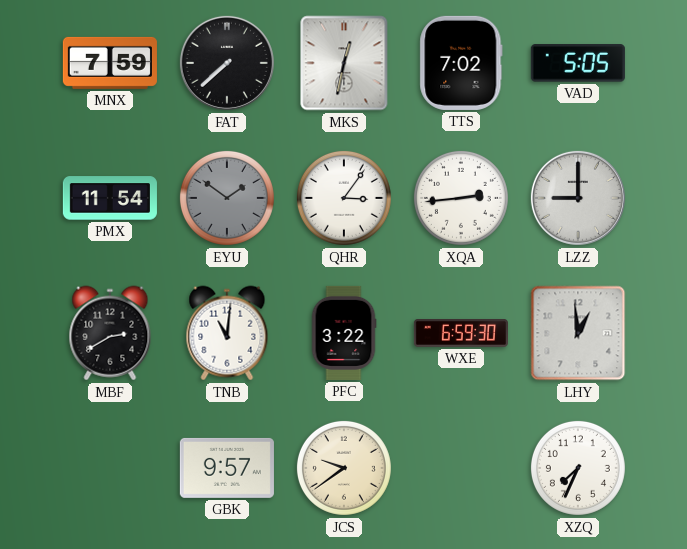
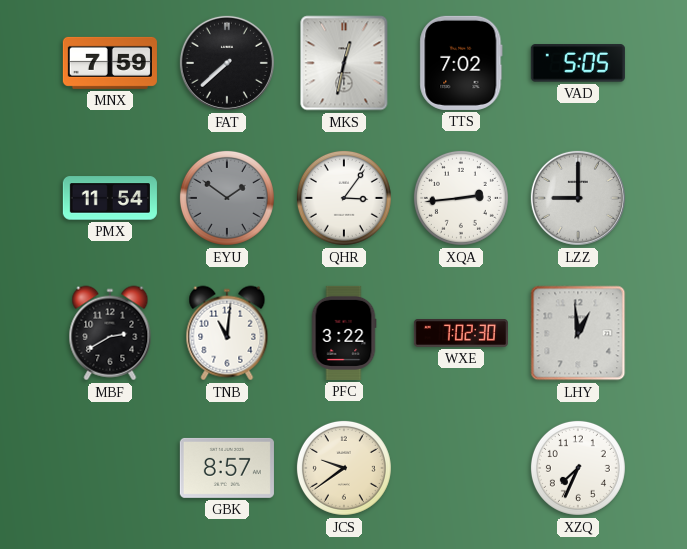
WXE: 6:59 -> 7:02
GBK: 9:57 -> 8:57
